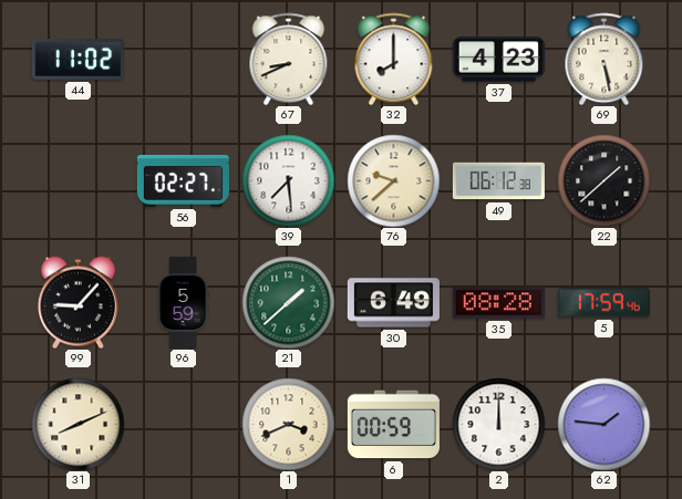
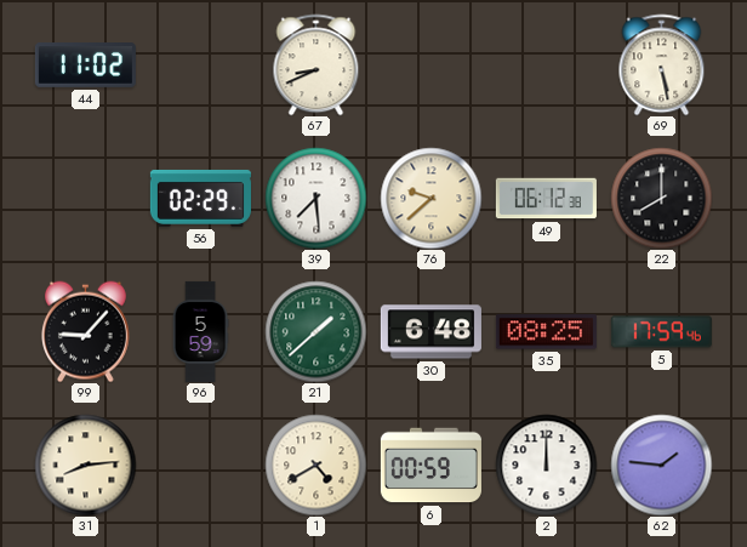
32: 8:00 -> none
37: 4:23 -> none
56: 02:27 -> 02:29
22: 1:38 -> 8:00
30: 6:49 -> 6:48
35: 08:28 -> 08:25
31: 8:11 -> 8:14
1: 3:41 -> 4:40
